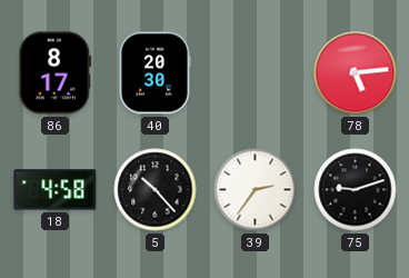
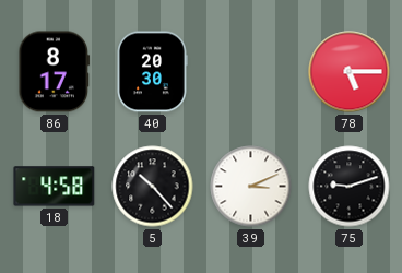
78: 5:14 -> 5:15
39: 2:36 -> 3:11
